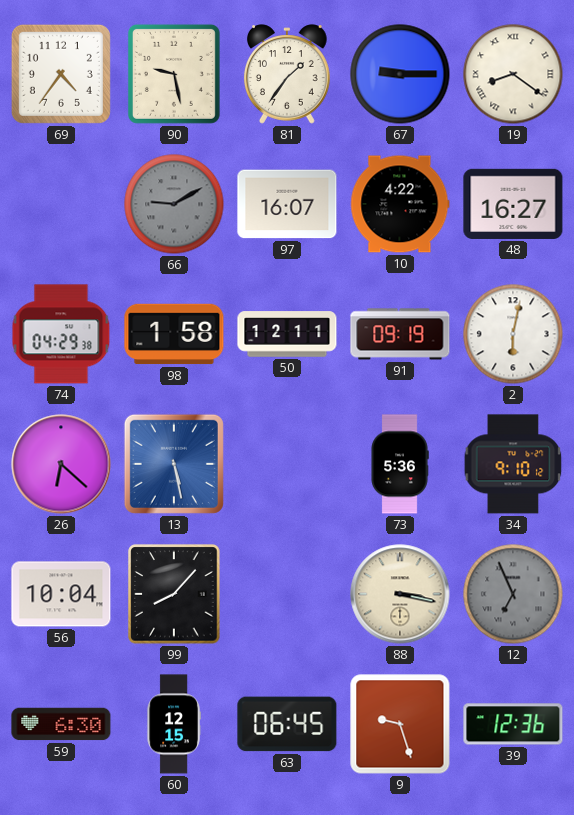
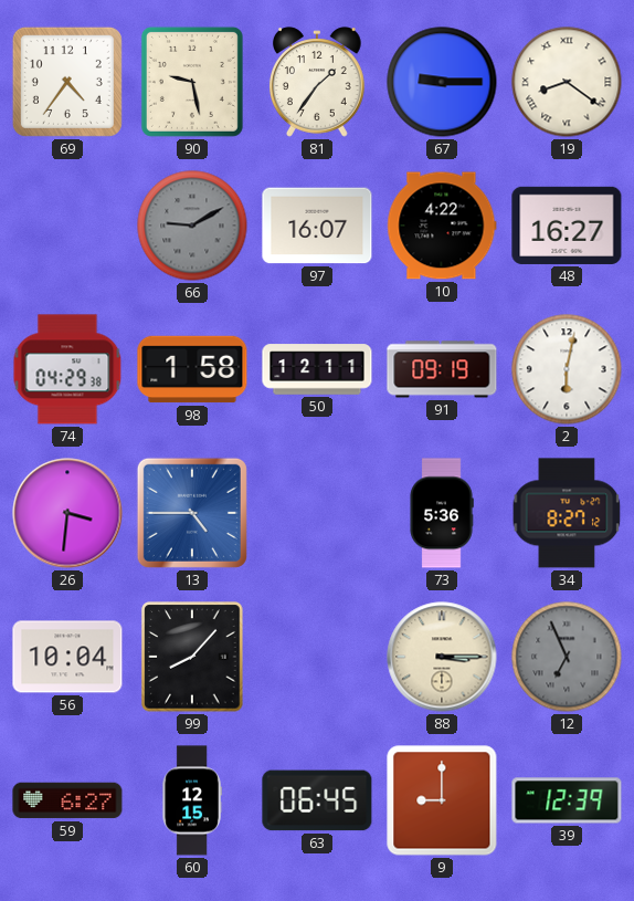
26: 6:22 -> 3:31
13: 5:28 -> 4:45
34: 9:10 -> 8:27
88: 3:17 -> 3:15
59: 6:30 -> 6:27
9: 9:27 -> 9:00
39: 12:36 -> 12:39
